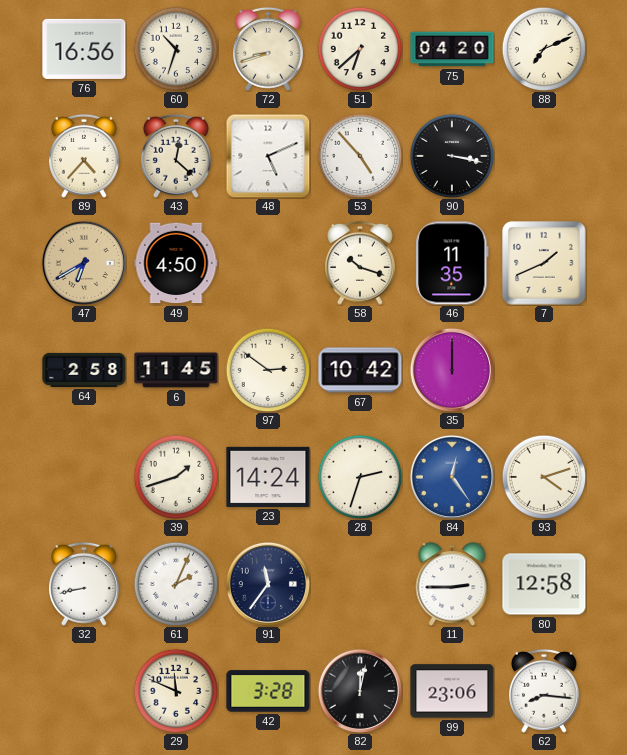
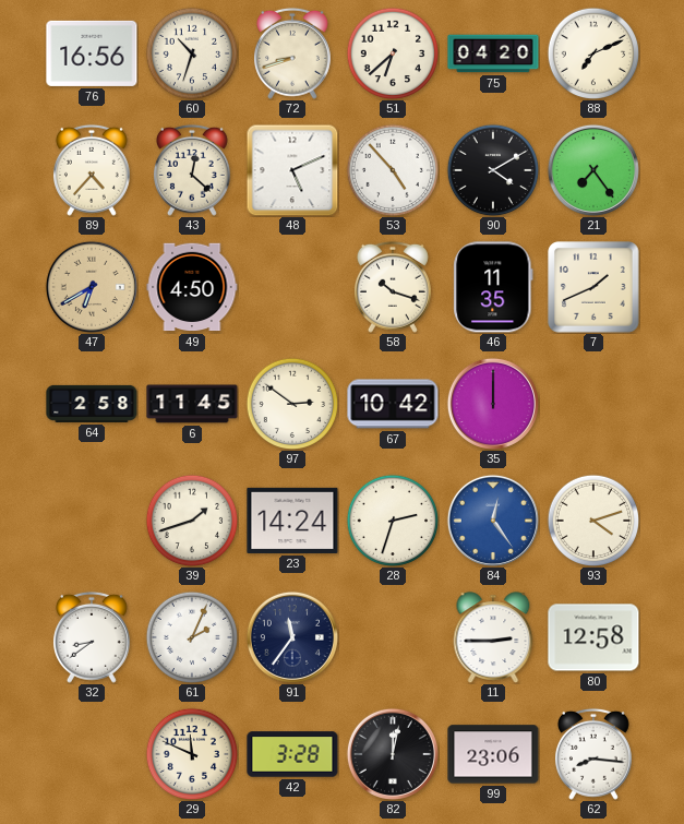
90: 3:17 -> 4:10
21: none -> 7:24
32: 8:43 -> 8:39
